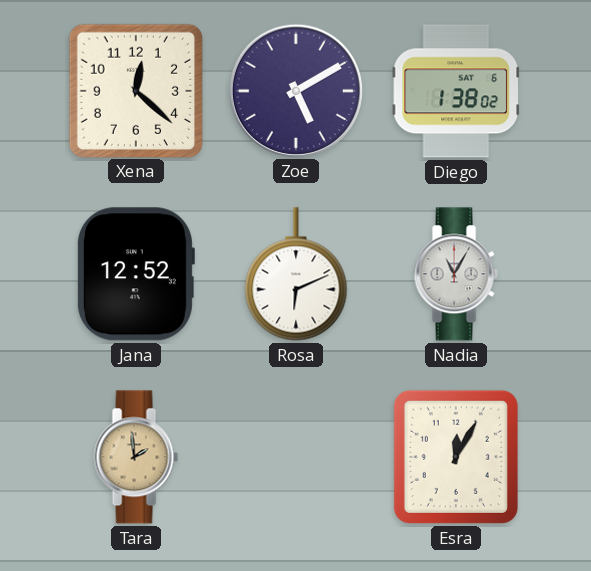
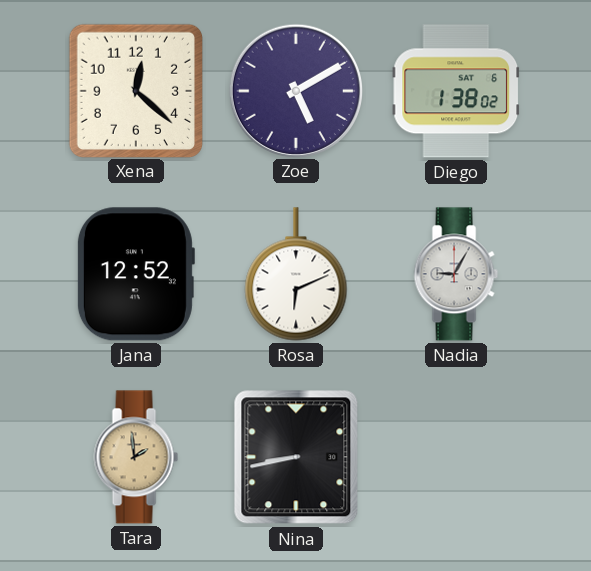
Nadia: 11:05 -> 9:05
Nina: none -> 8:43
Esra: 12:05 -> none
